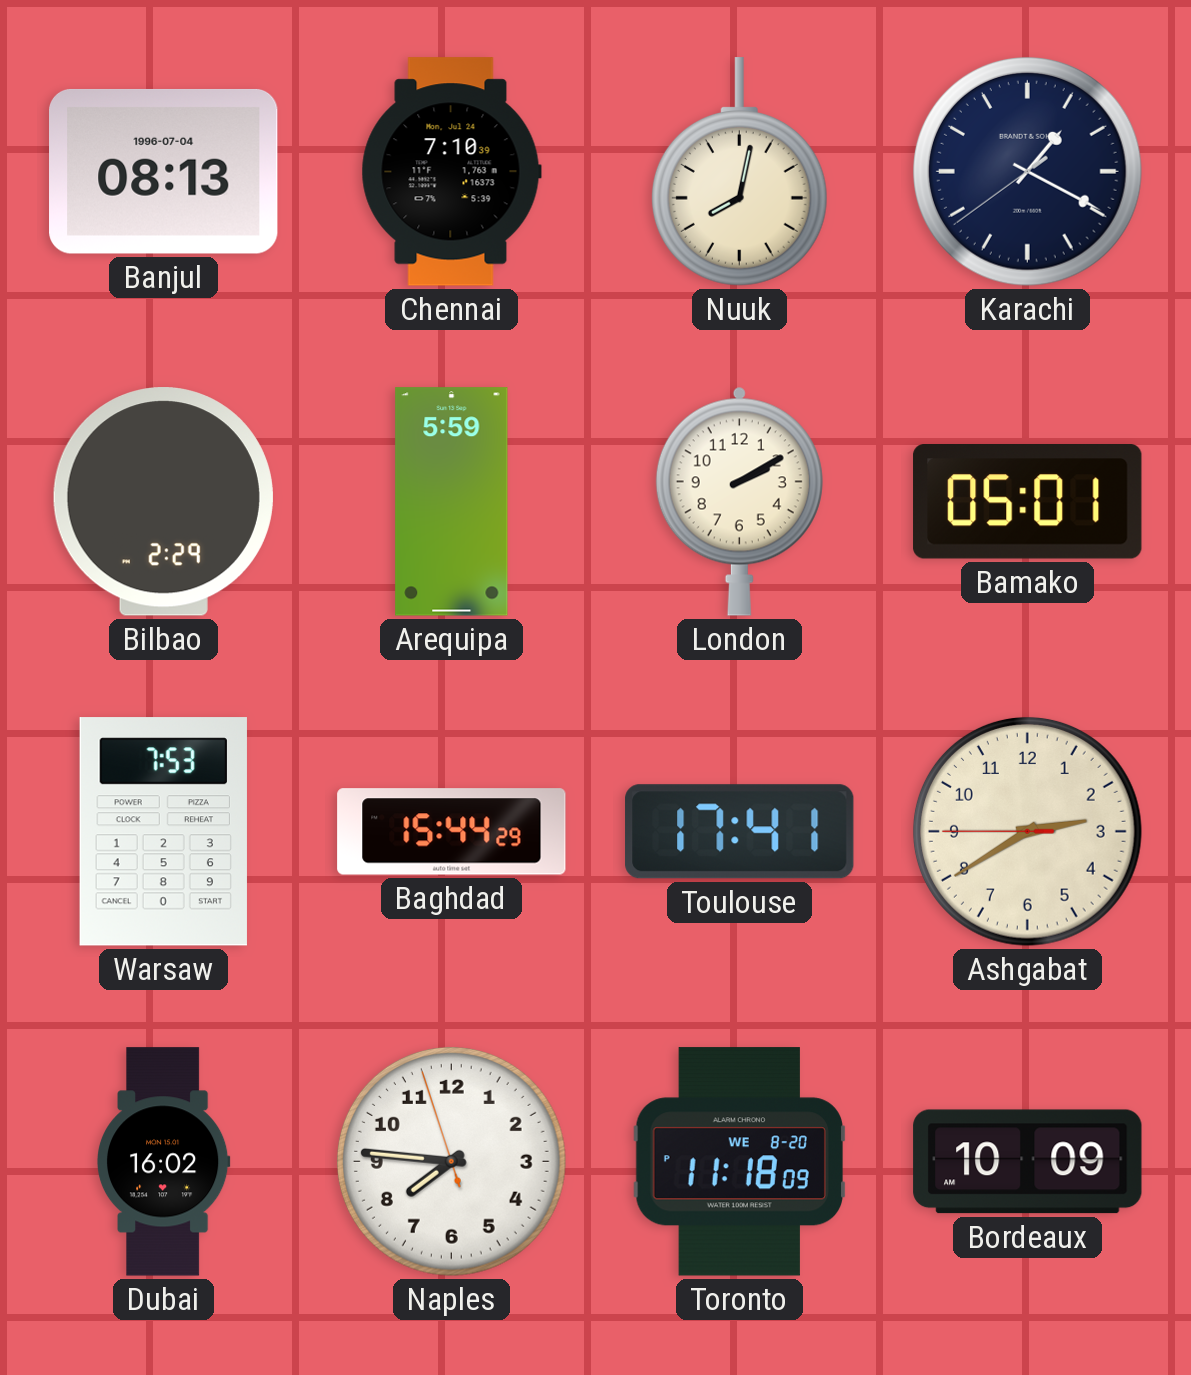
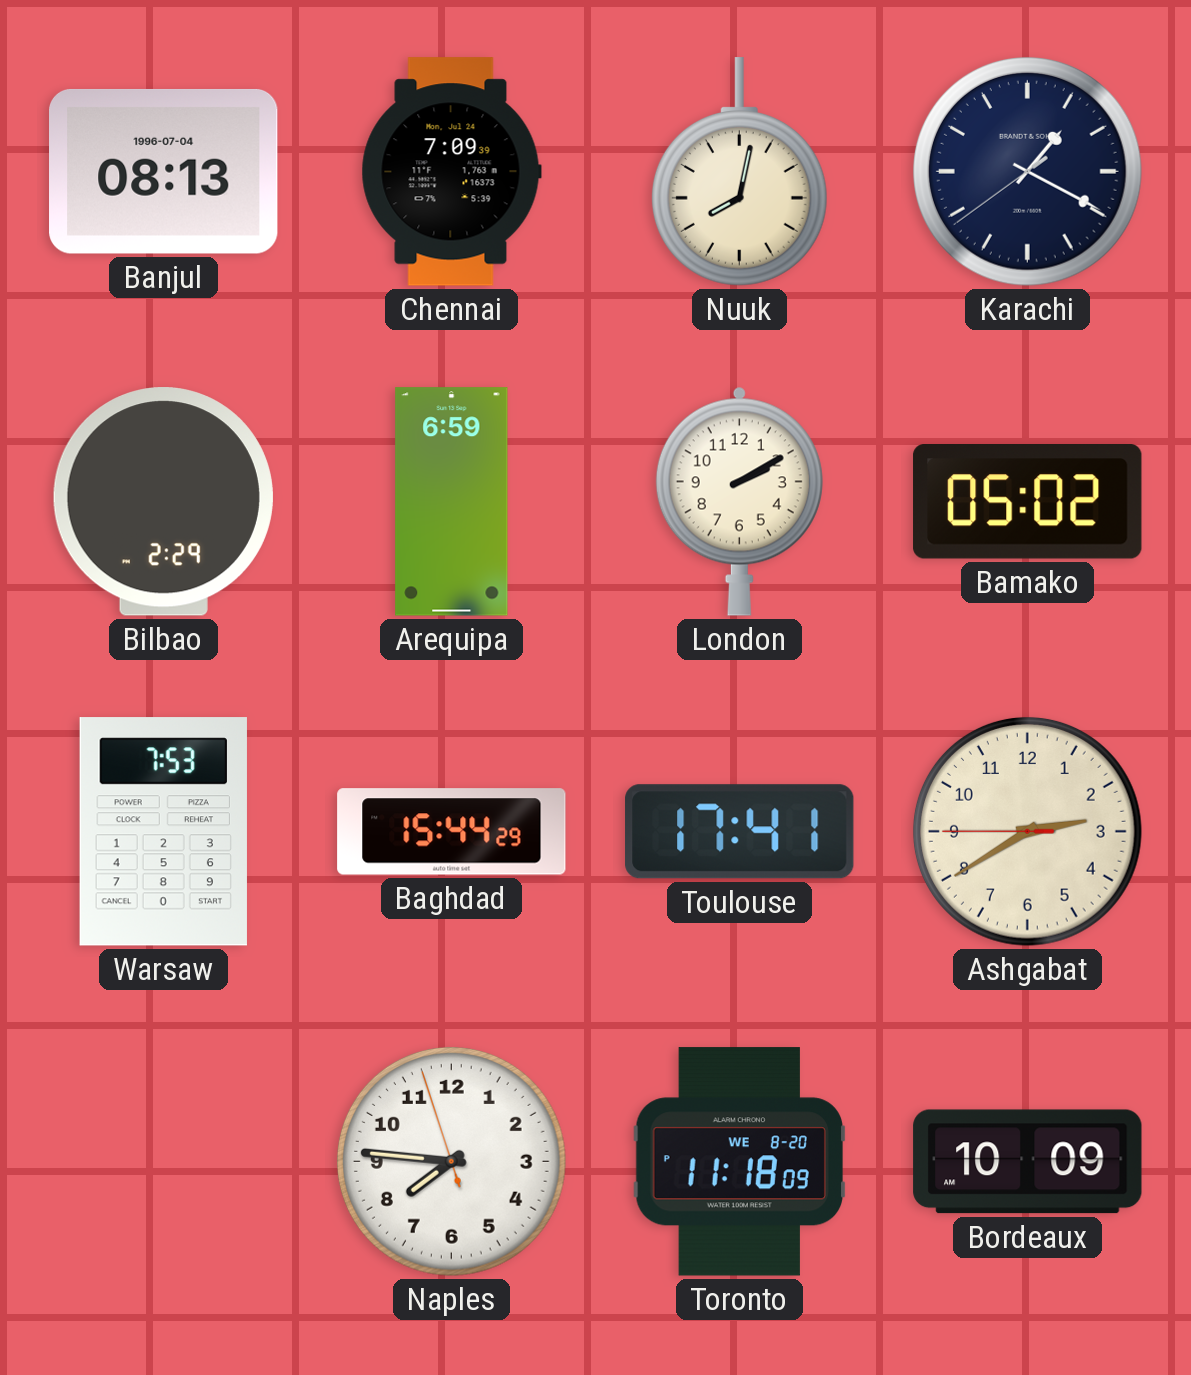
Chennai: 7:10 -> 7:09
Arequipa: 5:59 -> 6:59
Bamako: 05:01 -> 05:02
Dubai: 16:02 -> none
